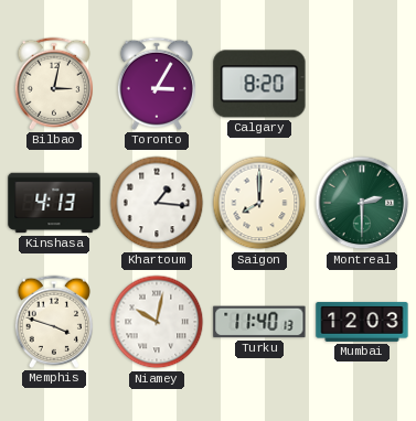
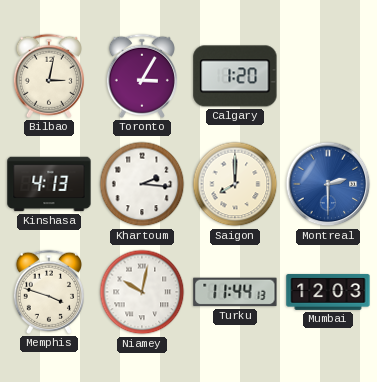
Calgary: 8:20 -> 1:20
Khartoum: 1:16 -> 2:16
Montreal dial: green -> blue
Turku: 11:40 -> 11:44
